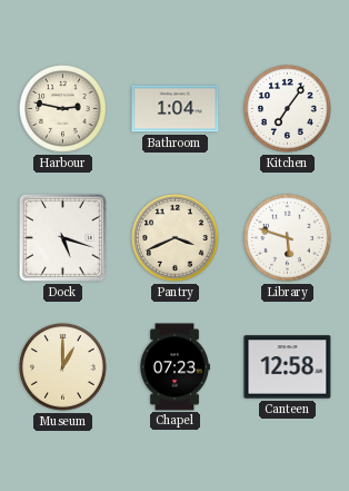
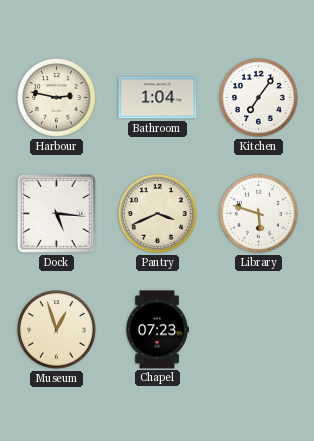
Dock: 5:18 -> 5:16
Museum: 1:00 -> 12:57
Canteen: 12:58 -> none
